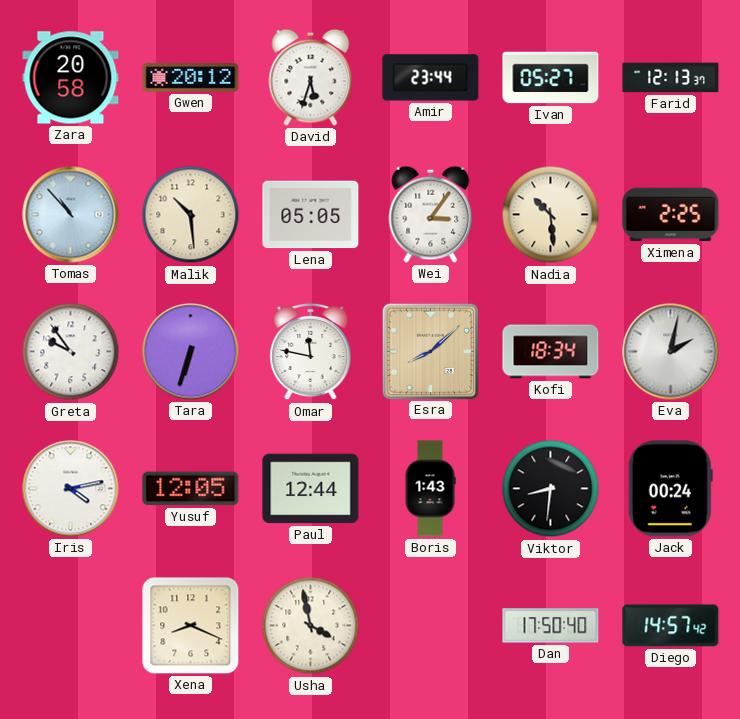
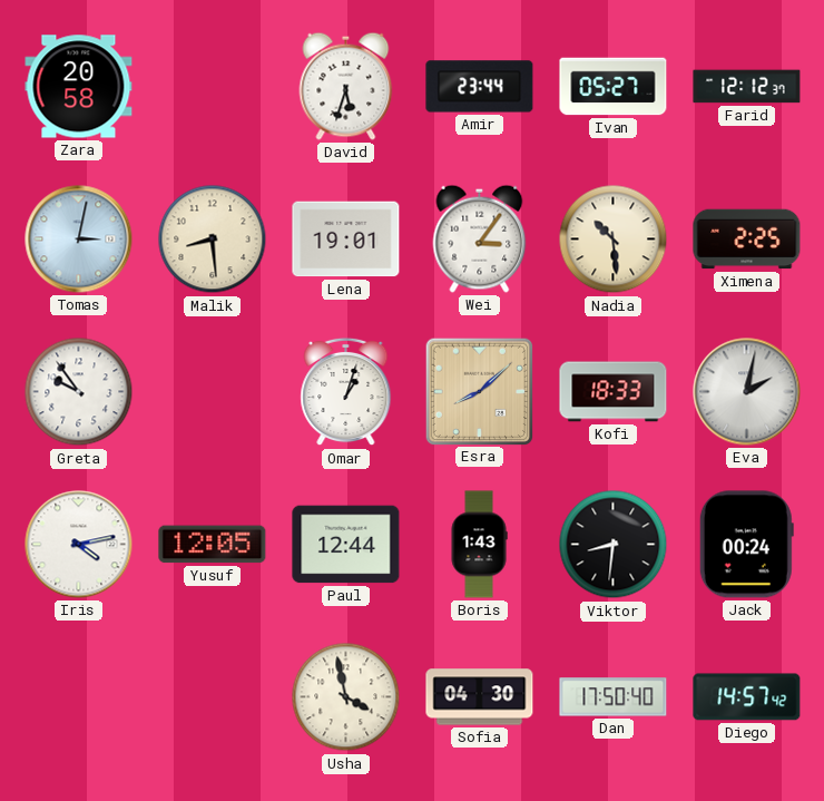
Gwen: 20:12 -> none
Farid: 12:13 -> 12:12
Tomas: 10:53 -> 3:02
Malik: 10:29 -> 8:29
Lena: 05:05 -> 19:01
Tara: 6:33 -> none
Omar: 11:47 -> 1:03
Kofi: 18:34 -> 18:33
Xena: 8:19 -> none
Sofia: none -> 04:30
